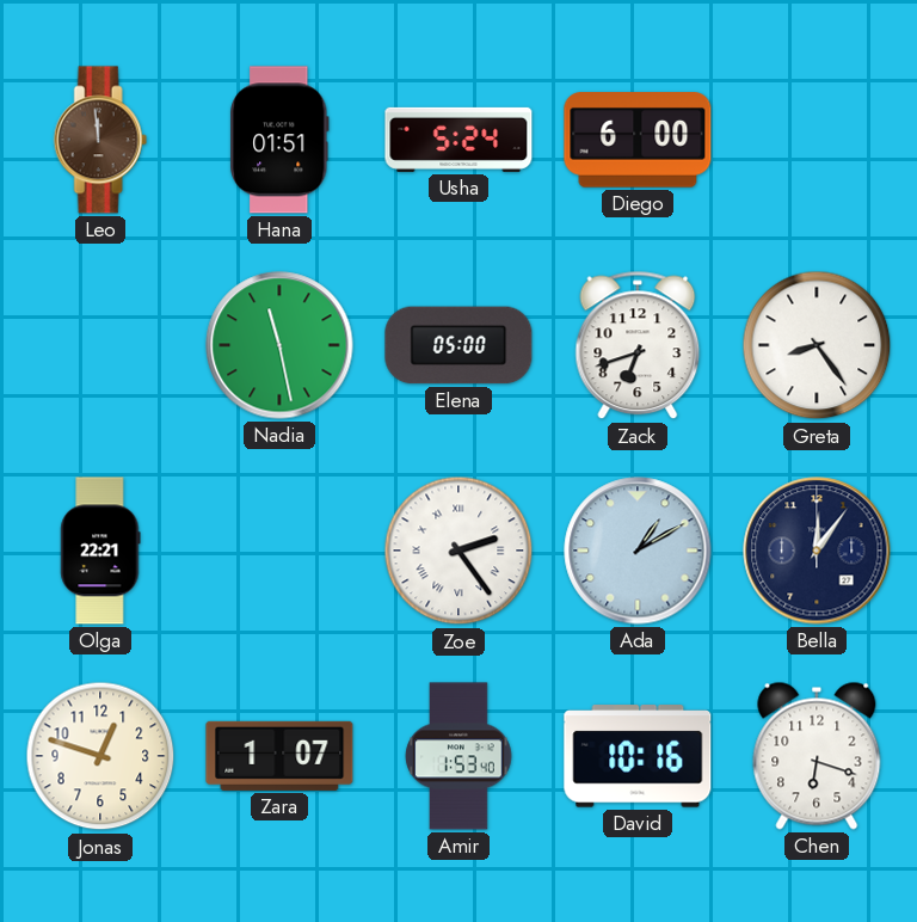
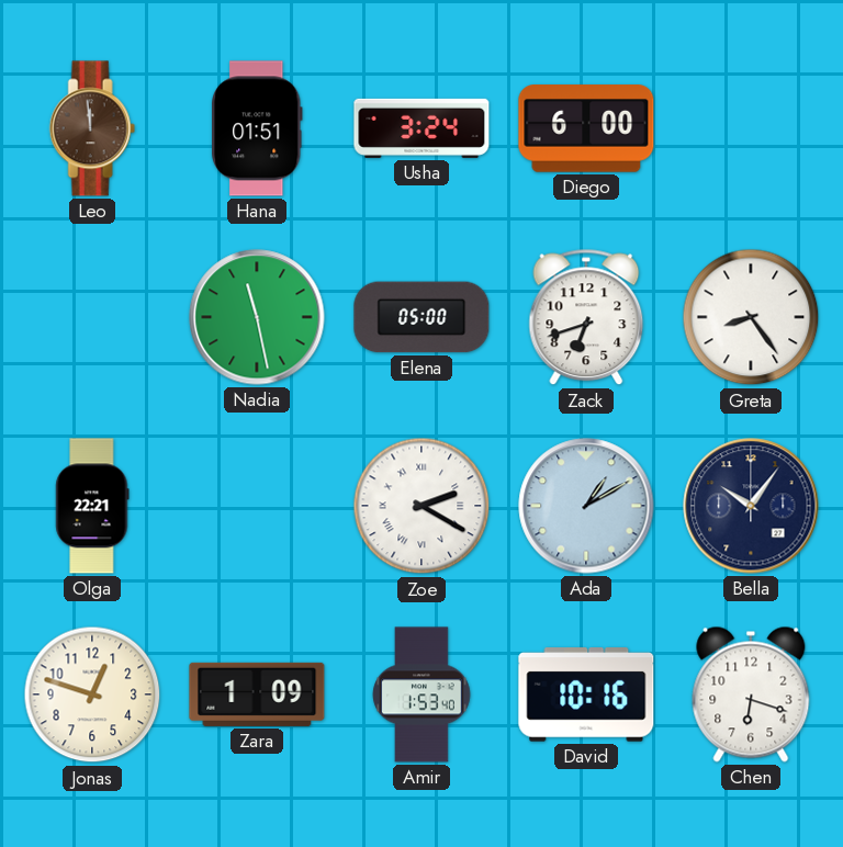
Usha: 5:24 -> 3:24
Zoe: 2:24 -> 2:20
Bella: 12:06 -> 10:06
Zara: 1:07 -> 1:09
